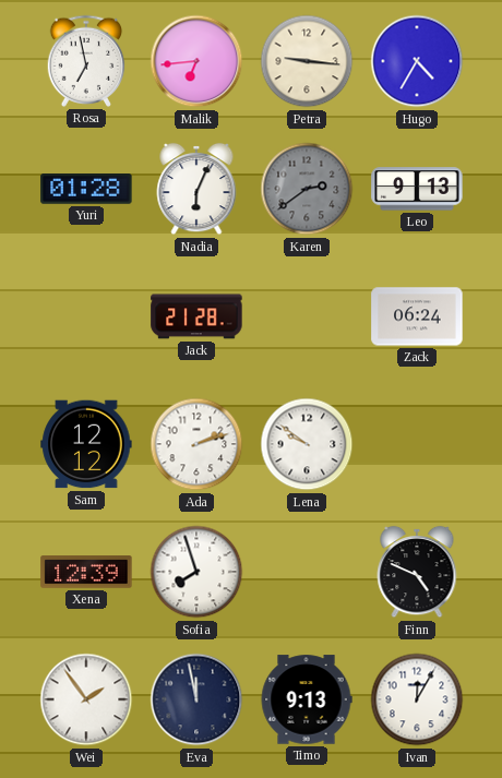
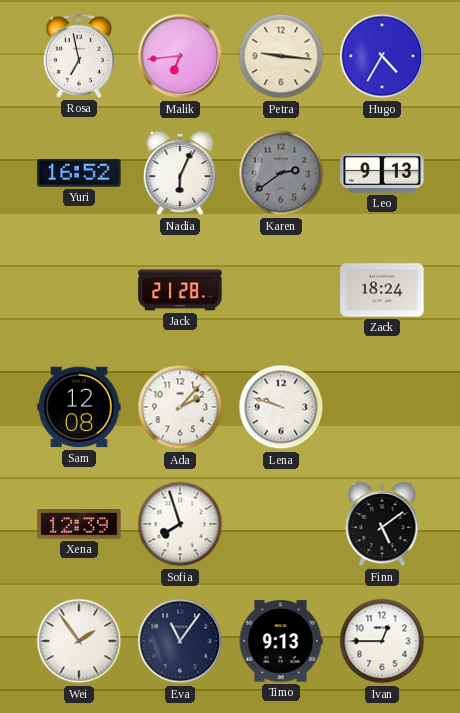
Yuri: 01:28 -> 16:52
Zack: 06:24 -> 18:24
Sam: 12:12 -> 12:08
Ada: 2:12 -> 2:07
Lena: 9:51 -> 9:48
Finn: 4:49 -> 5:09
Eva: 11:58 -> 11:06
Ivan: 12:05 -> 12:45
